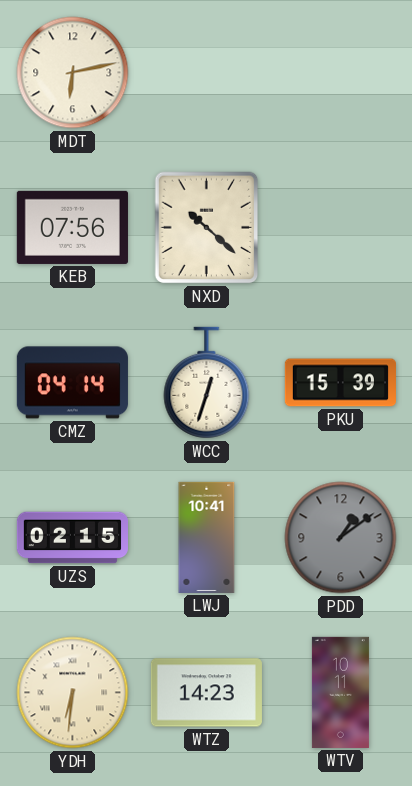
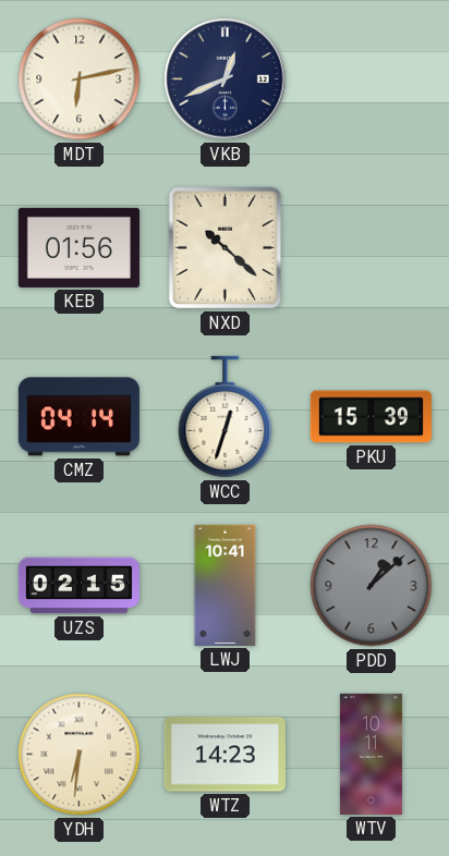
VKB: none -> 12:41
KEB: 07:56 -> 01:56
PDD: 1:09 -> 1:08
